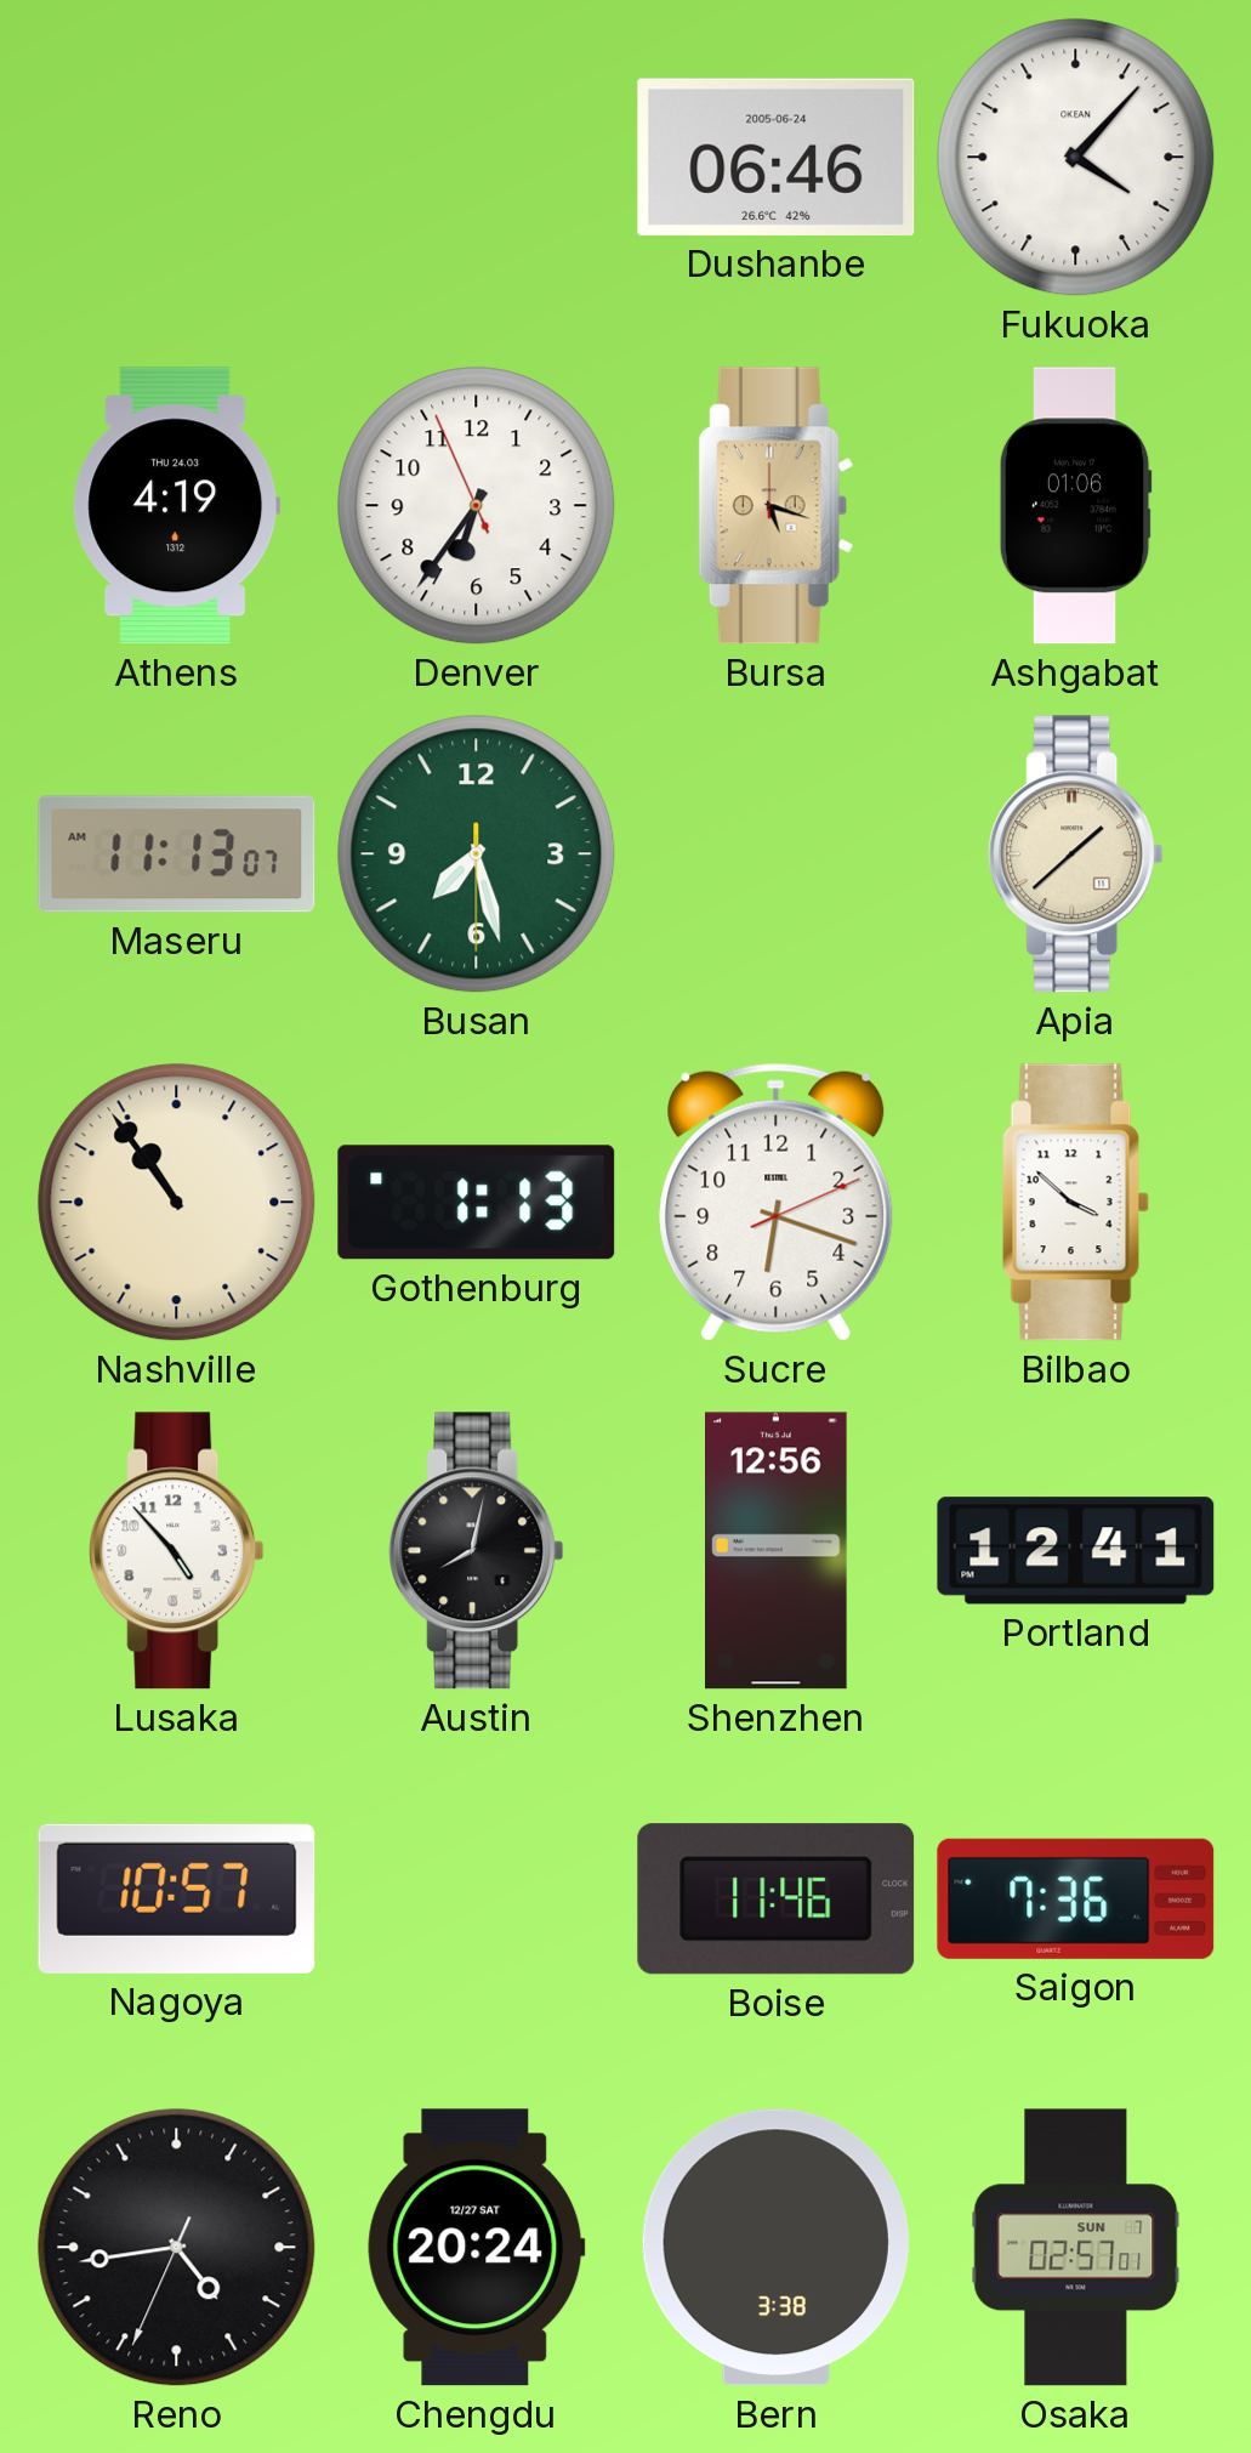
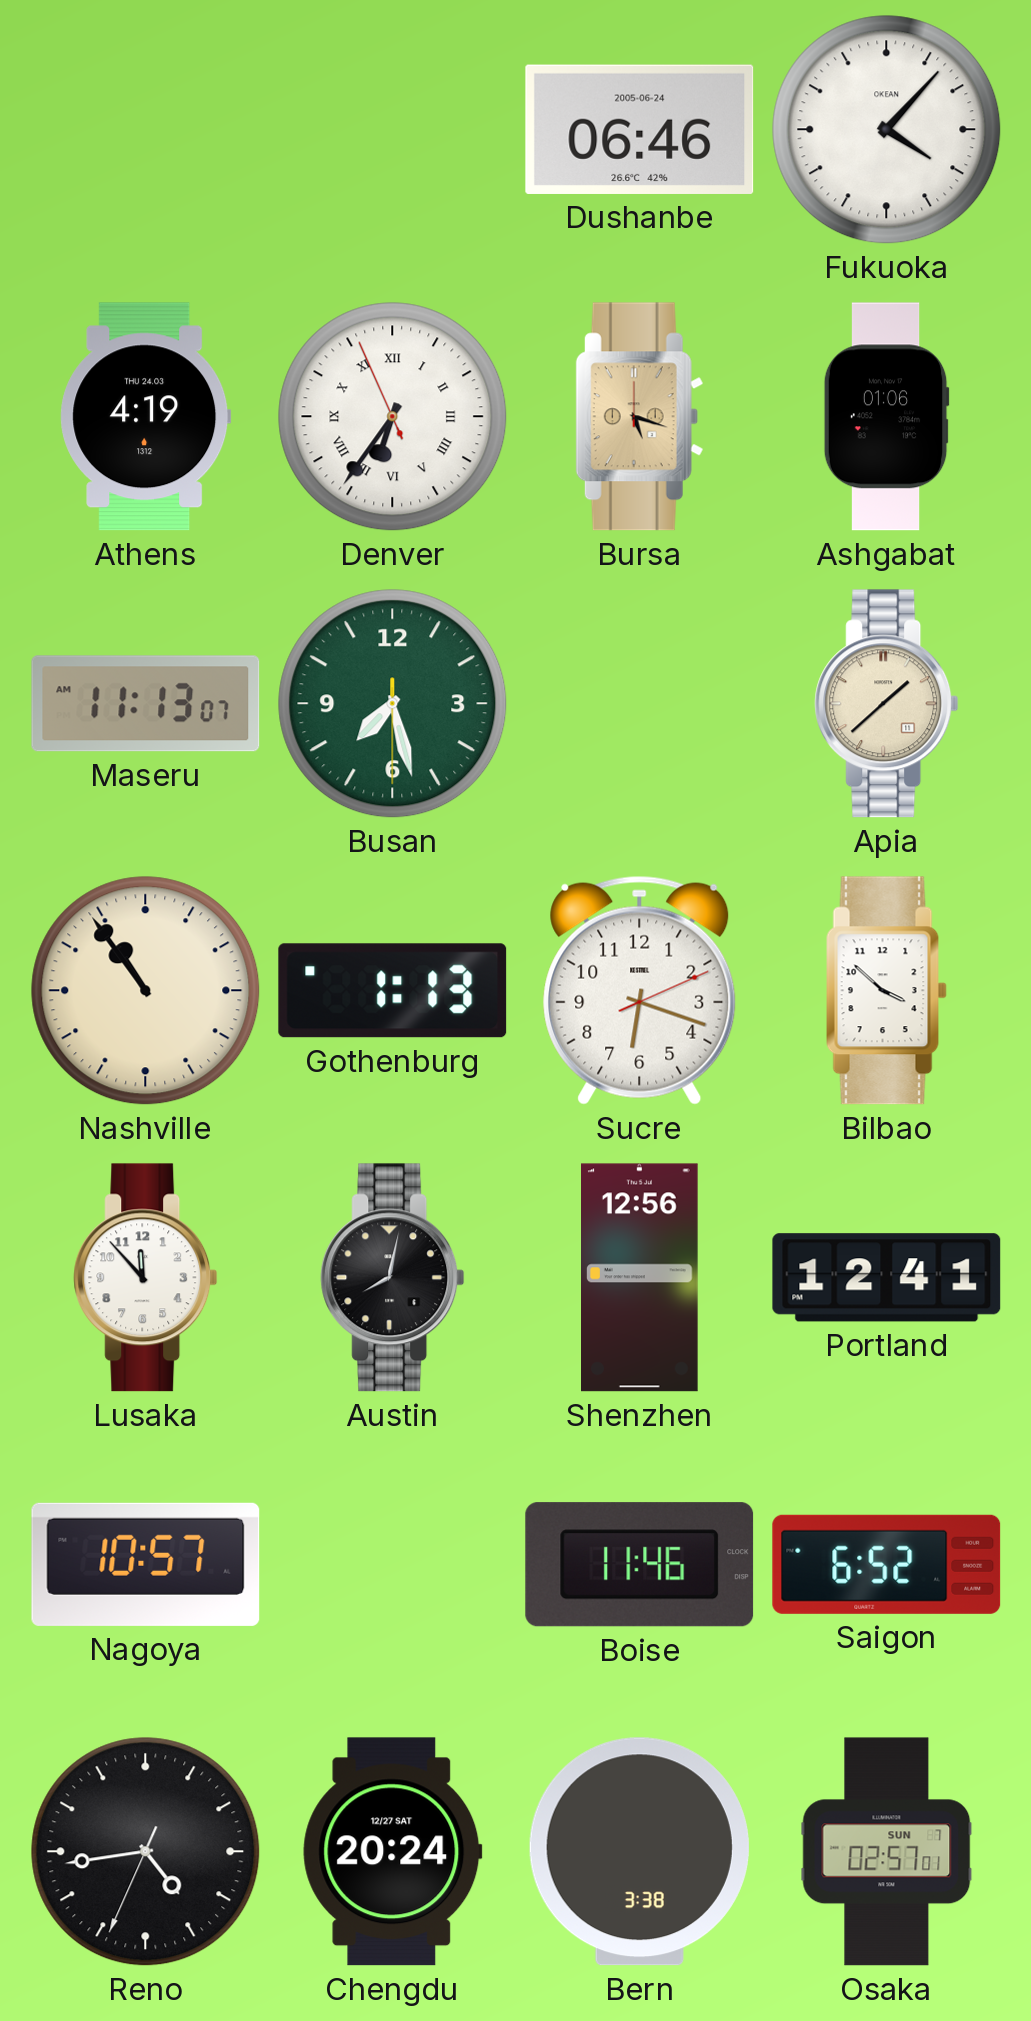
Denver numerals: Arabic -> Roman
Lusaka: 4:53 -> 11:53
Saigon: 7:36 -> 6:52
